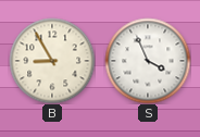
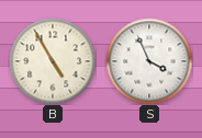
B: 8:55 -> 4:55
